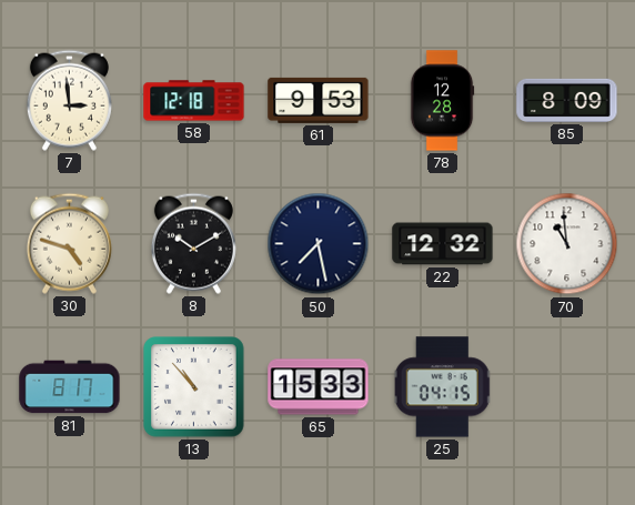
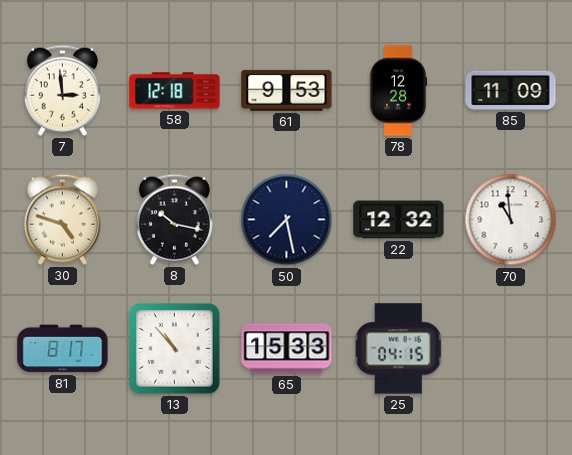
85: 8:09 -> 11:09
8: 10:10 -> 10:17
